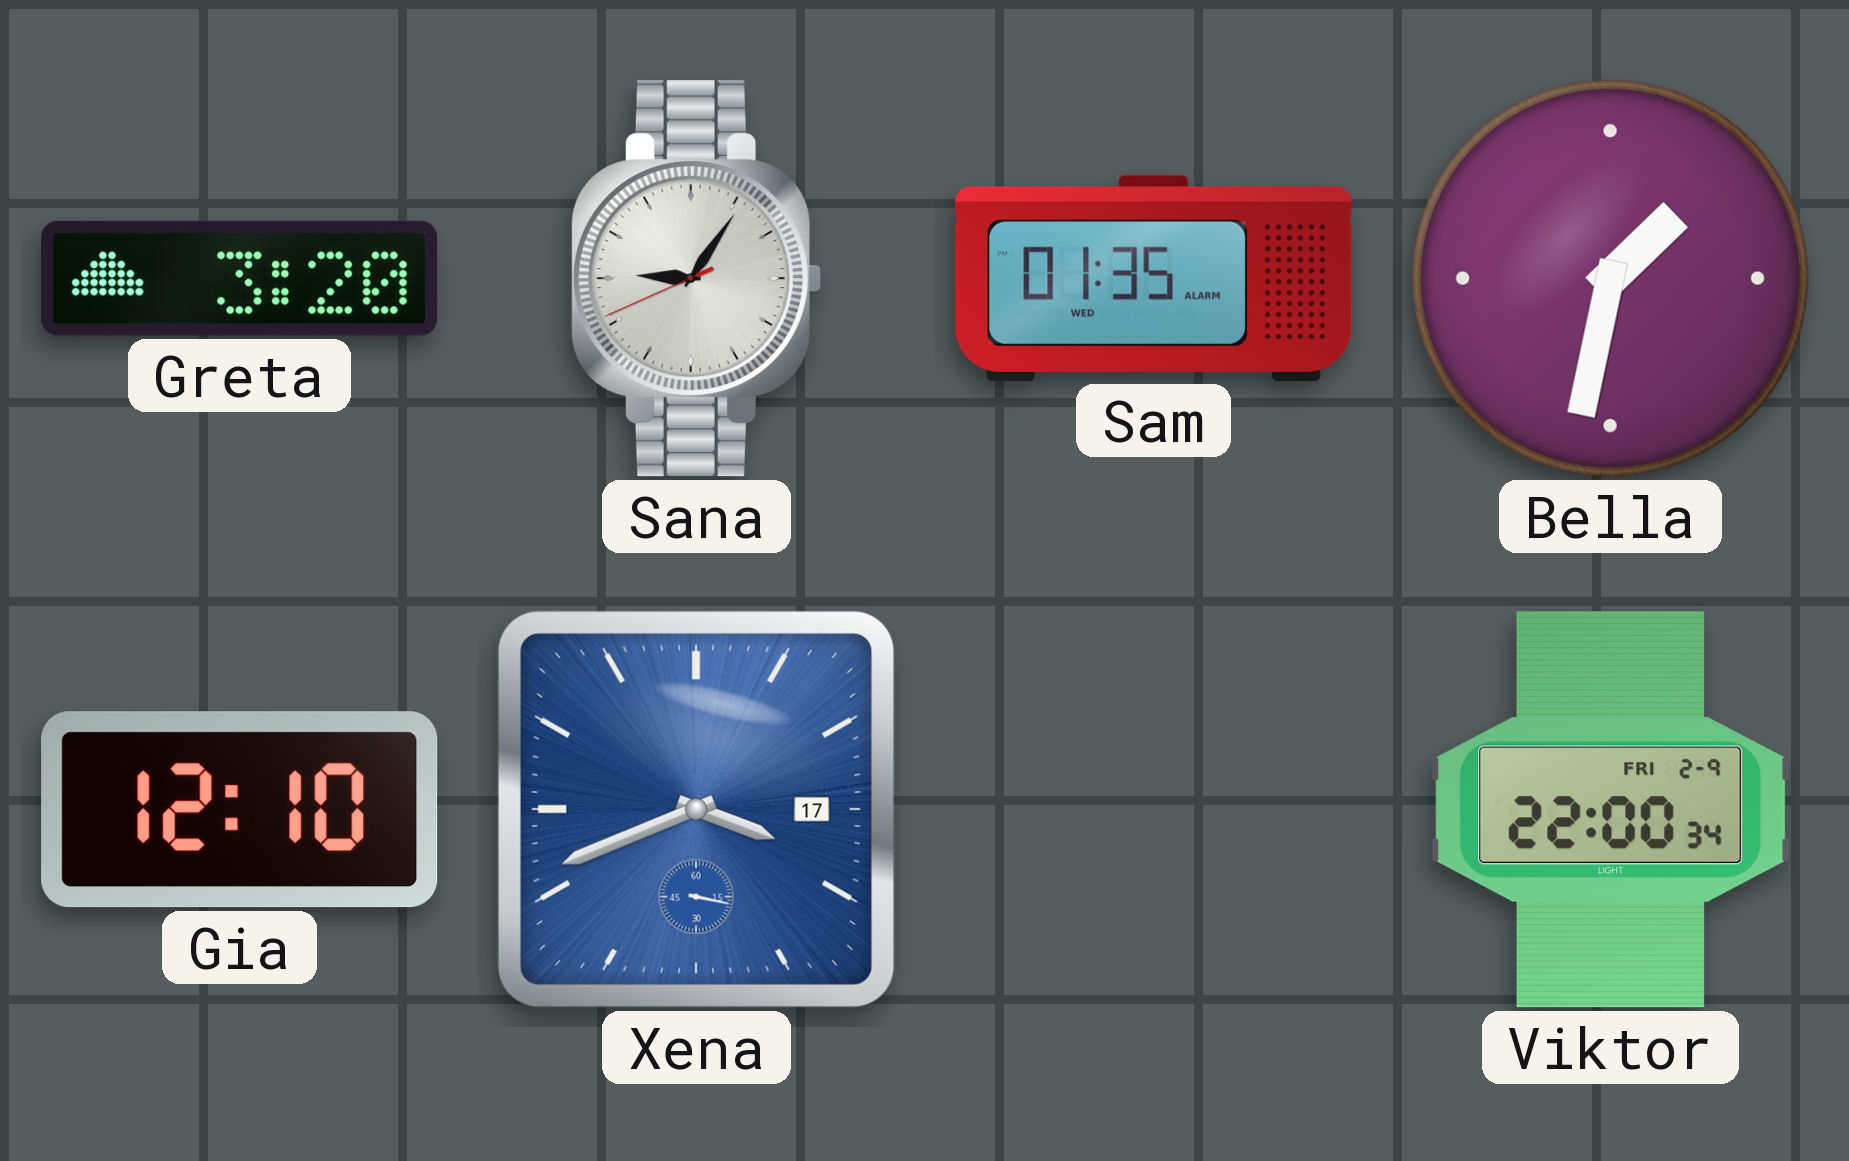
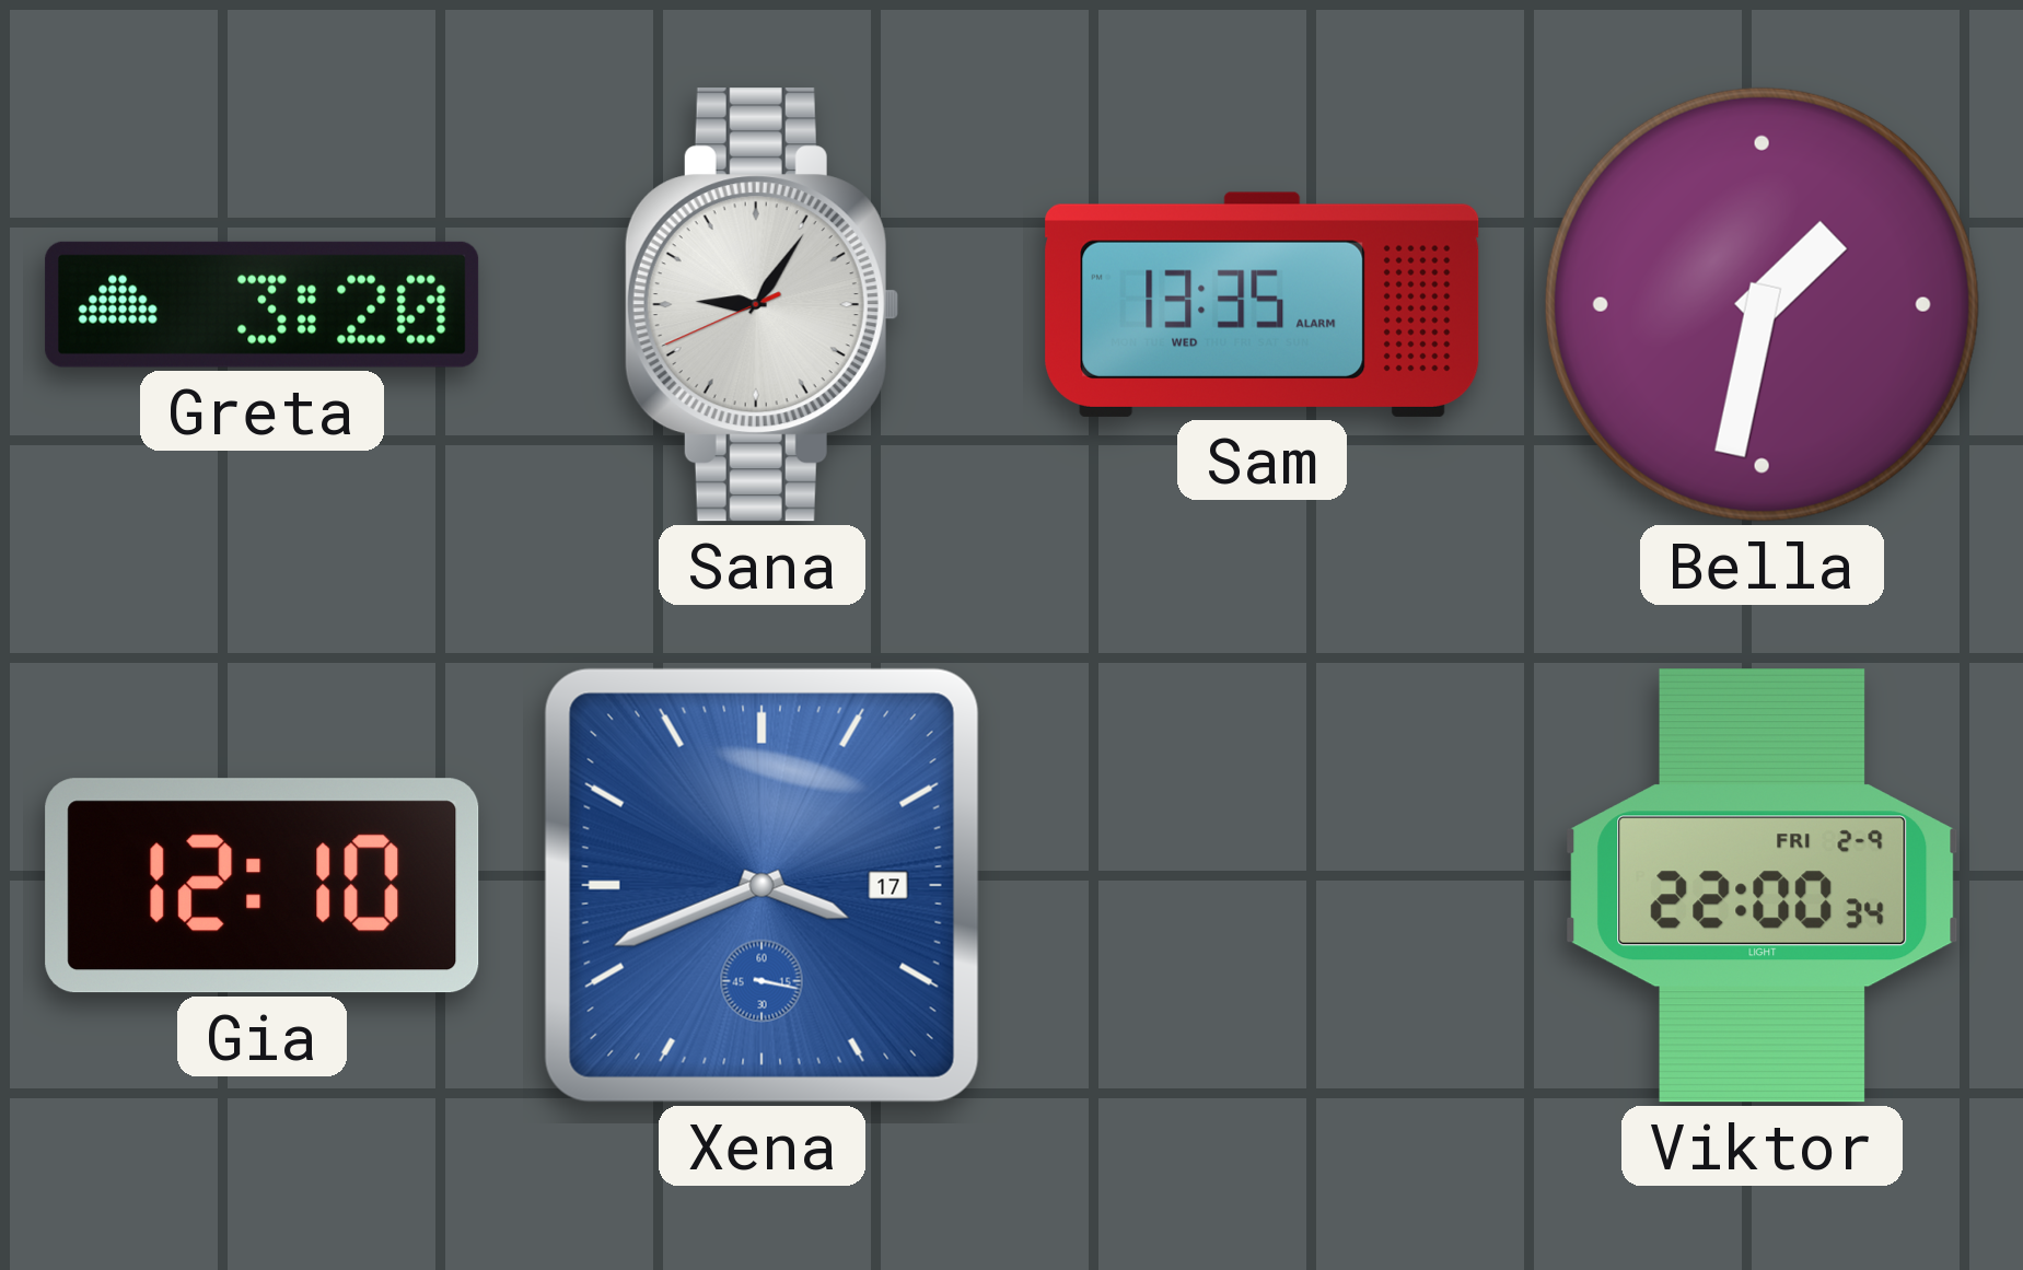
Sam: 01:35 -> 13:35
